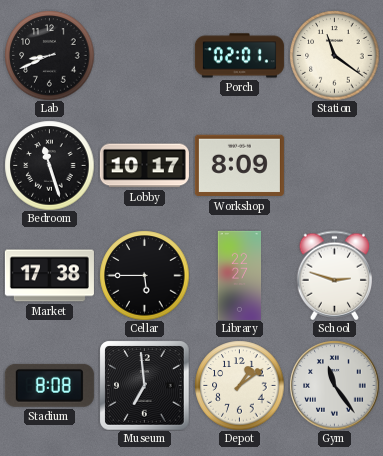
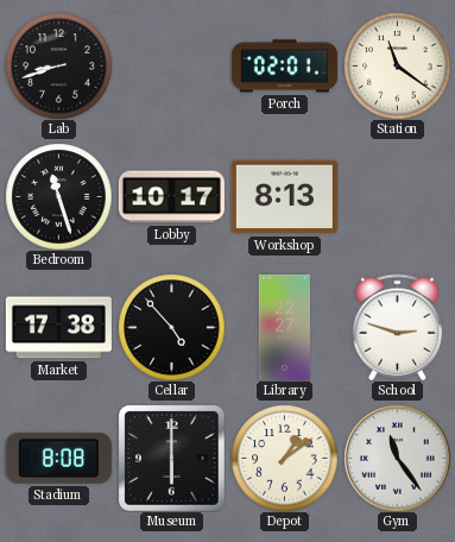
Lab: 8:41 -> 8:42
Workshop: 8:09 -> 8:13
Cellar: 5:45 -> 4:53
Museum: 6:59 -> 6:00
